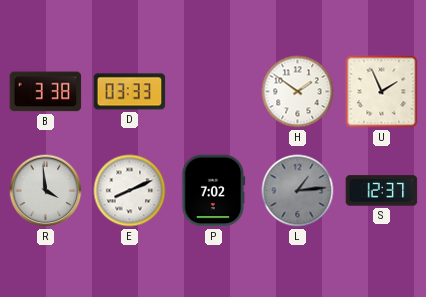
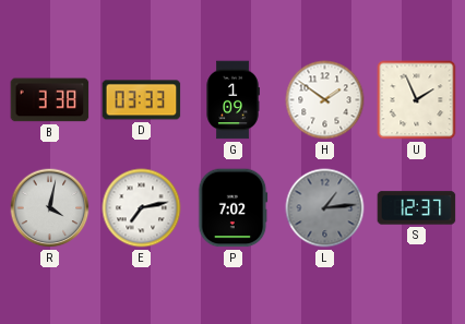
G: none -> 1:09
R: 3:59 -> 4:02
E: 8:11 -> 7:13
